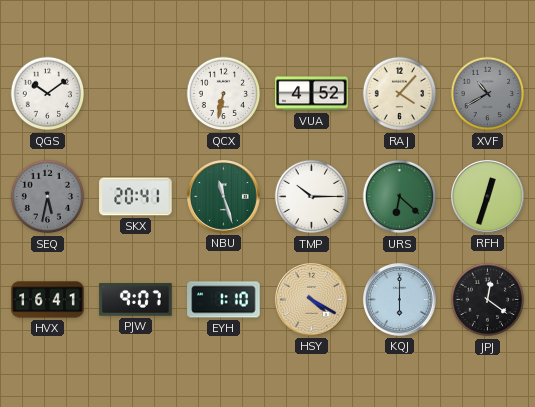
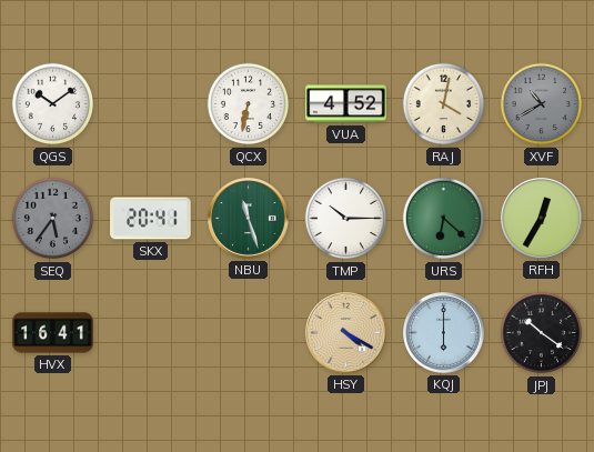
RAJ: 4:07 -> 4:02
SEQ: 5:32 -> 5:36
RFH: 12:33 -> 12:35
PJW: 9:07 -> none
EYH: 1:10 -> none
JPJ: 12:21 -> 10:21
